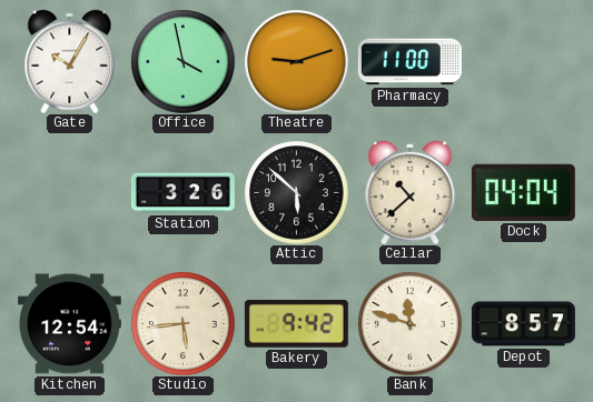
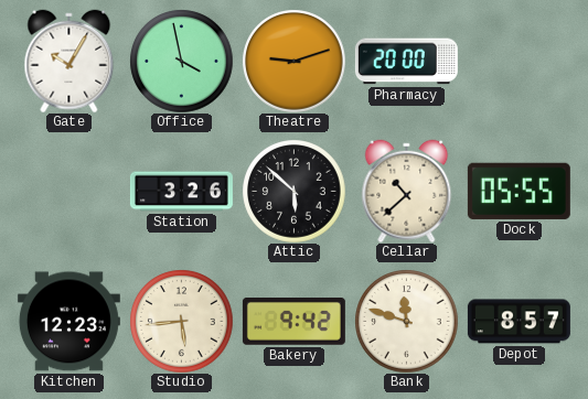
Pharmacy: 11:00 -> 20:00
Dock: 04:04 -> 05:55
Kitchen: 12:54 -> 12:23
